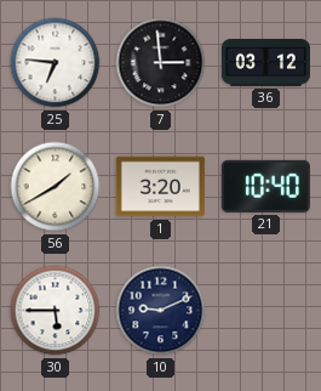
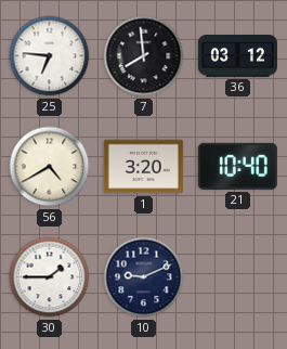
7: 2:59 -> 7:59
56: 1:40 -> 4:40
30: 5:45 -> 1:45
